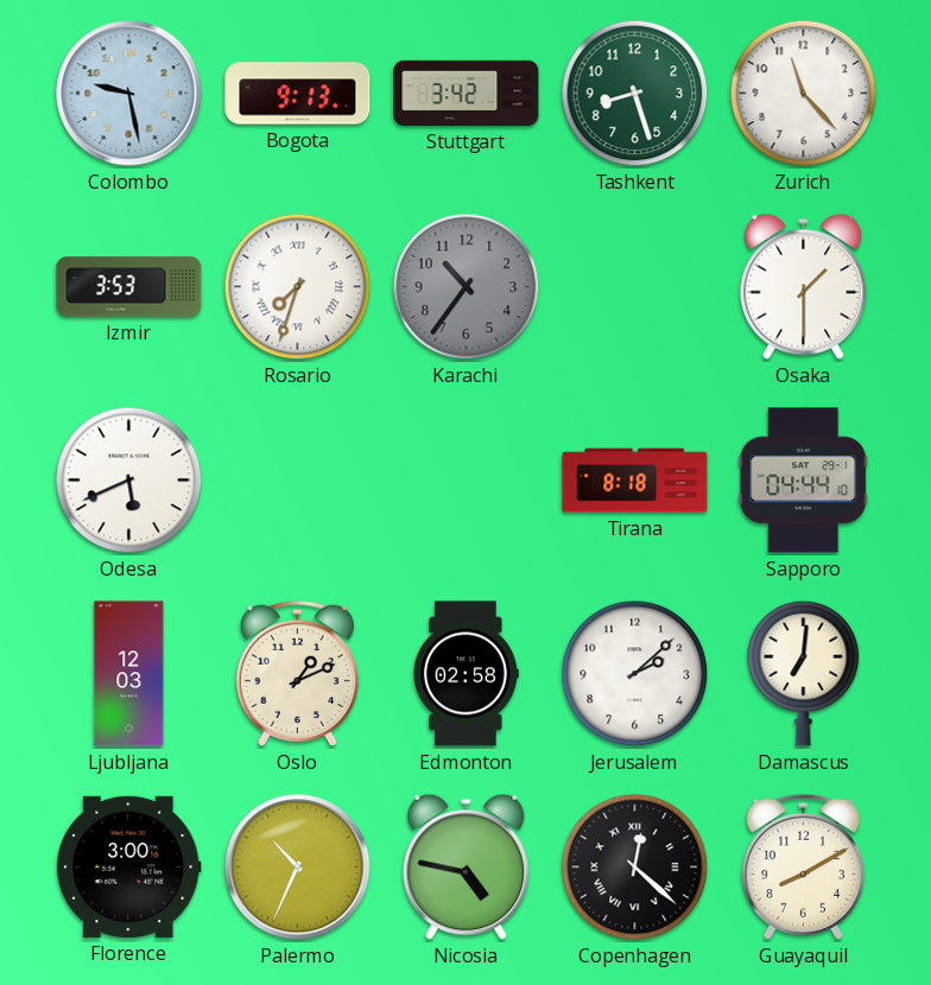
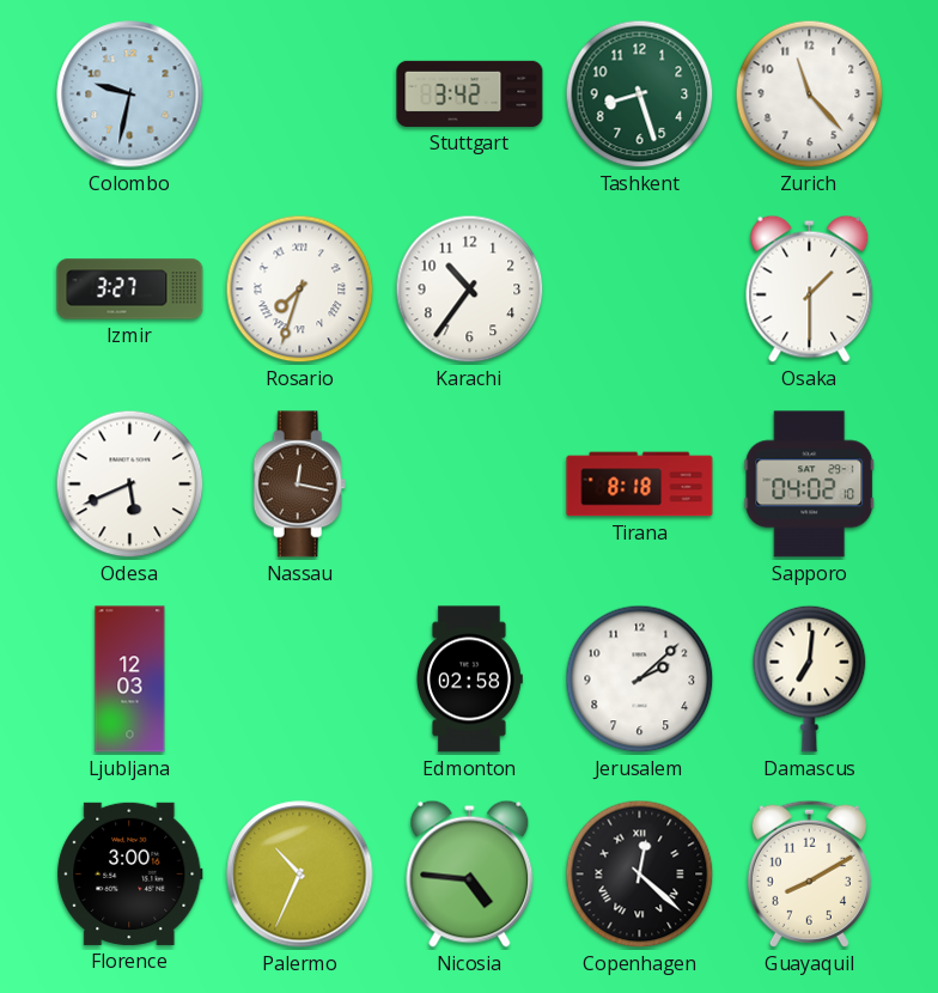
Colombo: 9:28 -> 9:32
Bogota: 9:13 -> none
Izmir: 3:53 -> 3:27
Karachi dial: grey -> white
Nassau: none -> 12:17
Sapporo: 04:44 -> 04:02
Oslo: 1:11 -> none
Nicosia: 4:47 -> 4:46
